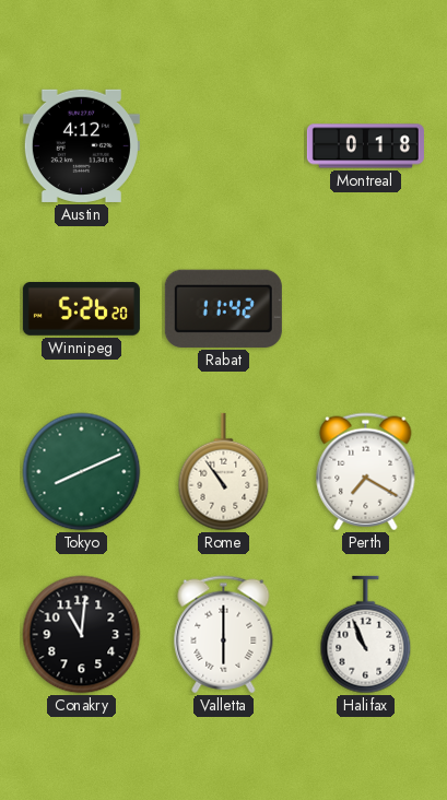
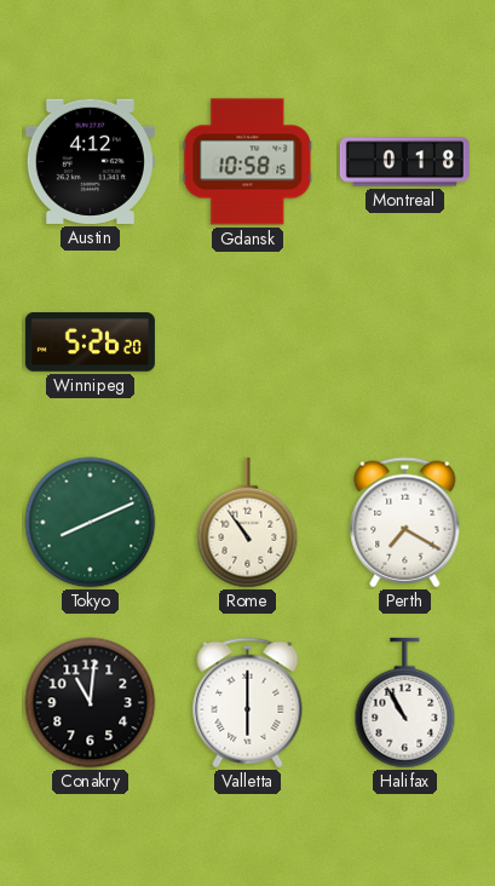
Gdansk: none -> 10:58
Rabat: 11:42 -> none
Halifax: 10:56 -> 10:55
